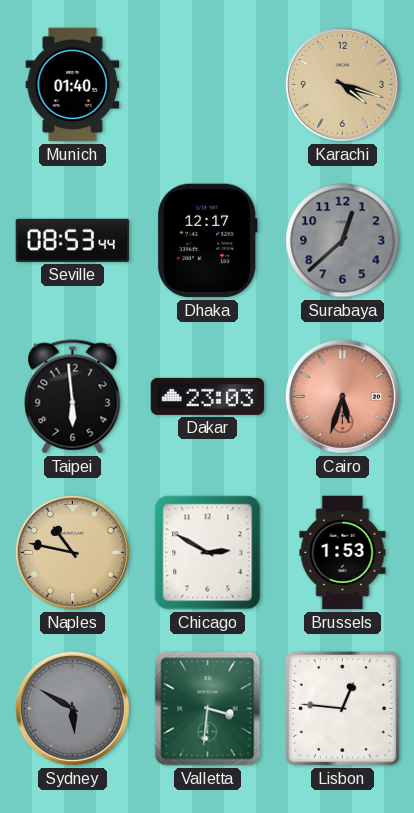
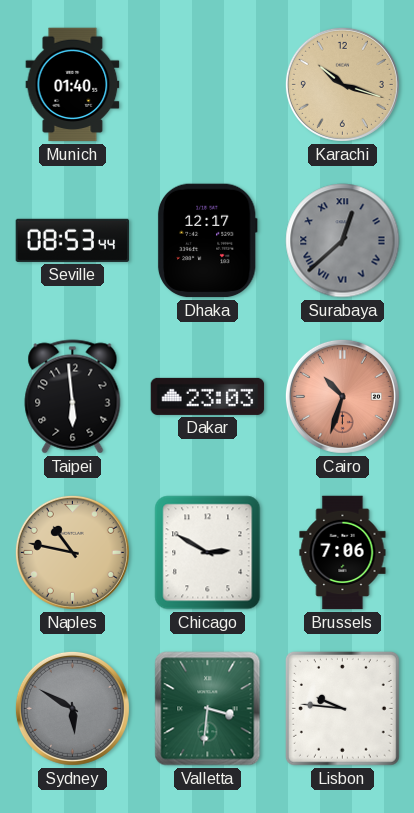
Karachi: 4:18 -> 10:18
Surabaya numerals: Arabic -> Roman
Cairo: 5:33 -> 10:33
Brussels: 1:53 -> 7:06
Lisbon: 12:46 -> 9:46
